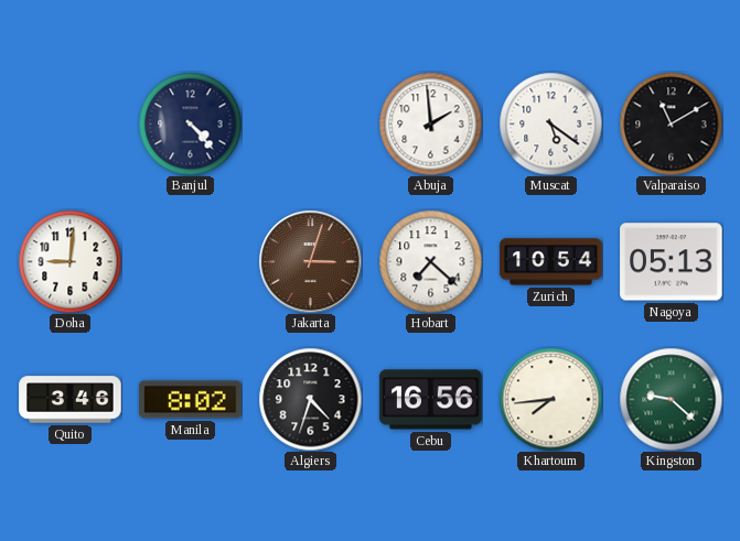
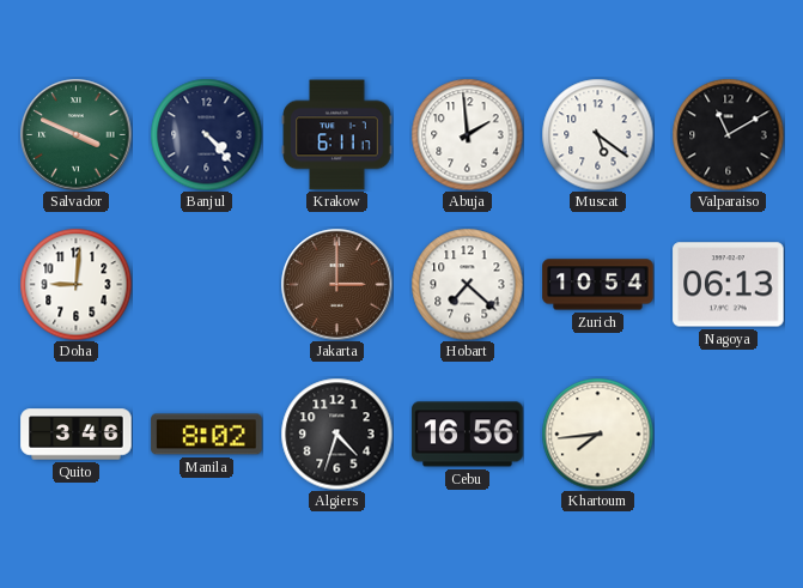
Salvador: none -> 3:49
Krakow: none -> 6:11
Jakarta: 3:03 -> 3:00
Nagoya: 05:13 -> 06:13
Kingston: 9:22 -> none
